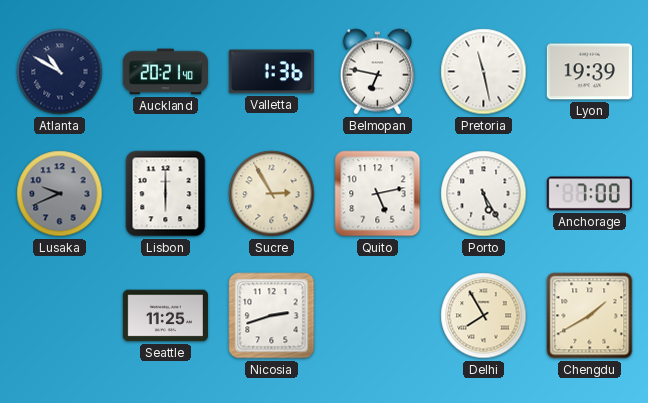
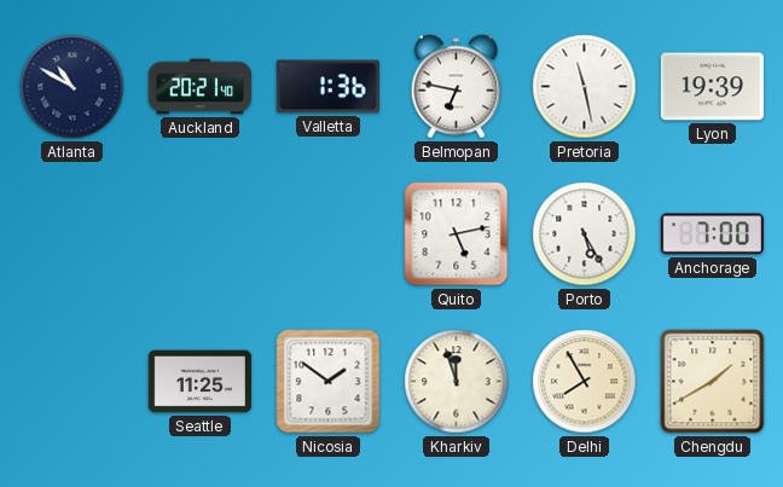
Lusaka: 9:41 -> none
Lisbon: 6:00 -> none
Sucre: 2:55 -> none
Nicosia: 2:42 -> 1:51
Kharkiv: none -> 11:57
